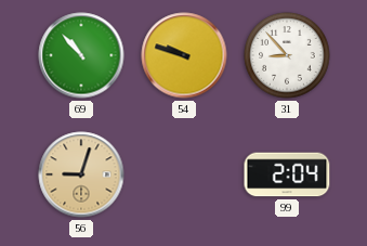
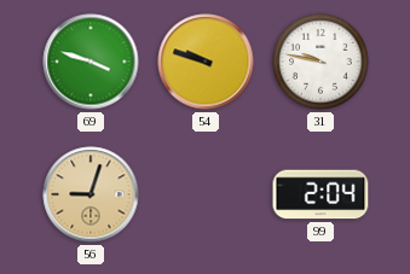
69: 10:53 -> 3:48
31: 8:53 -> 9:47
